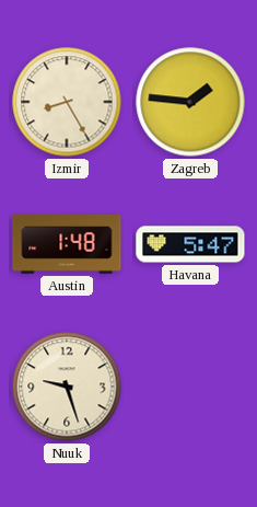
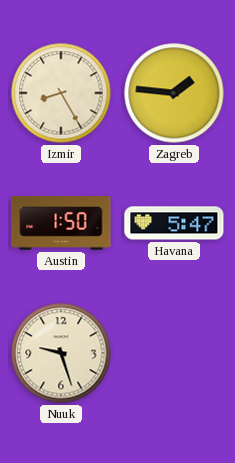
Austin: 1:48 -> 1:50
